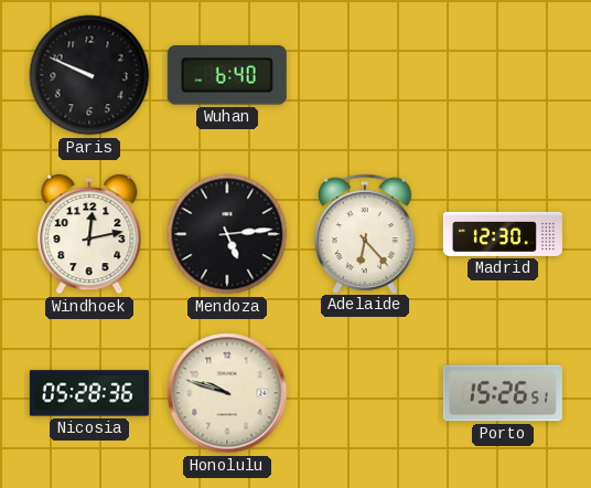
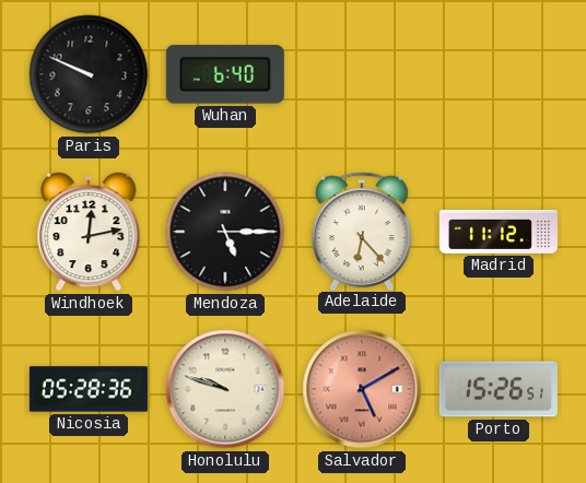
Mendoza: 5:14 -> 5:15
Madrid: 12:30 -> 11:12
Salvador: none -> 5:10
